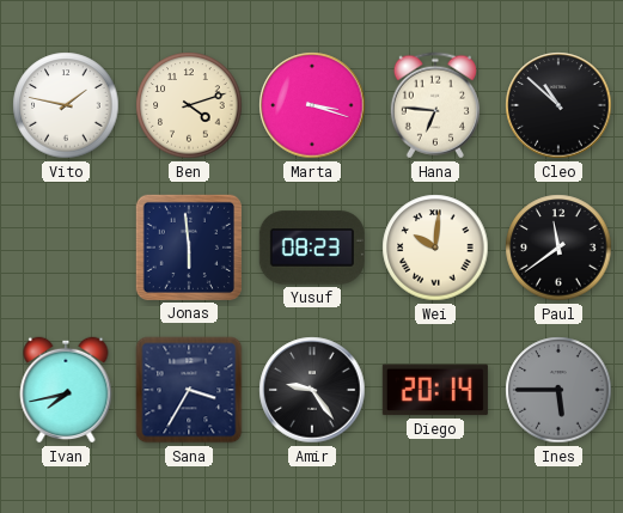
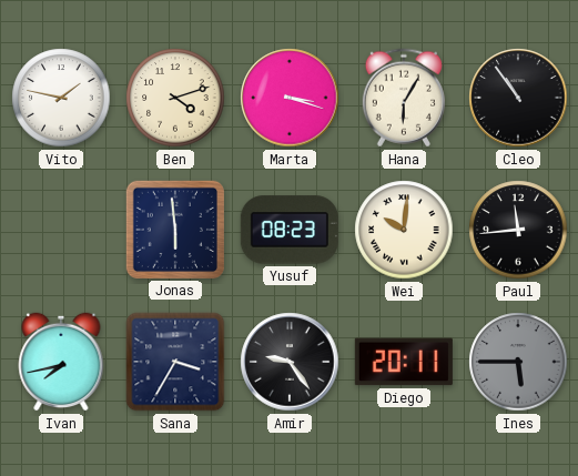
Hana: 6:46 -> 6:05
Cleo: 10:52 -> 10:54
Paul: 11:39 -> 11:44
Diego: 20:14 -> 20:11
